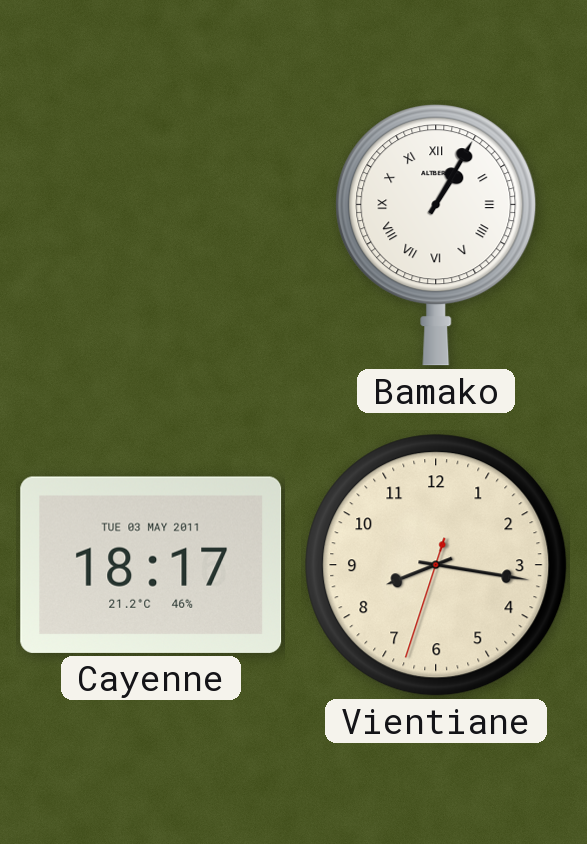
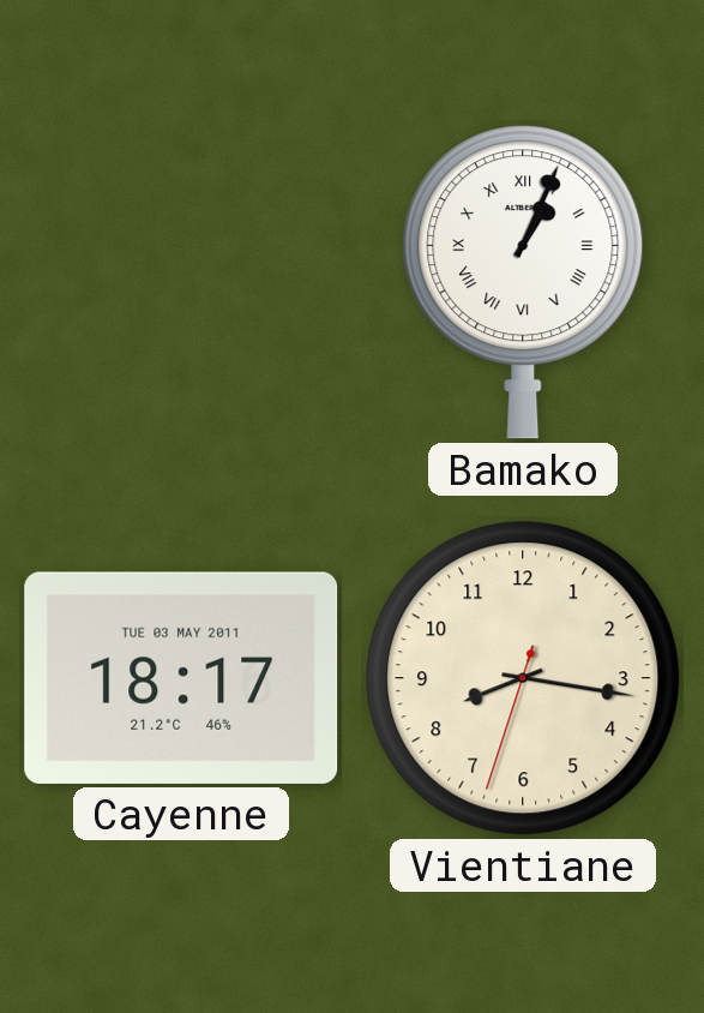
Bamako: 1:05 -> 1:04
